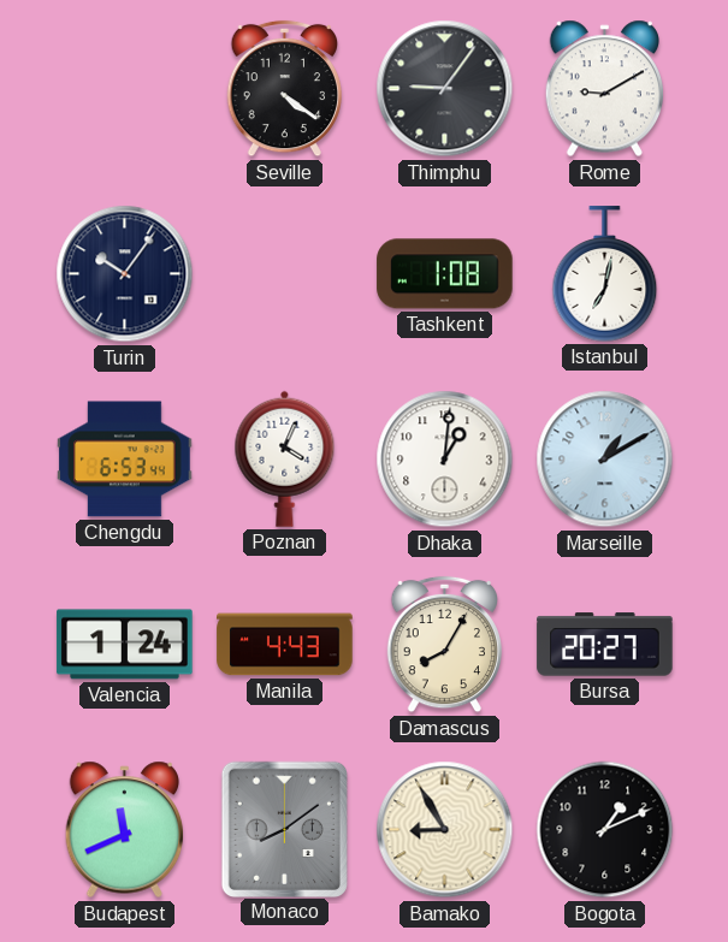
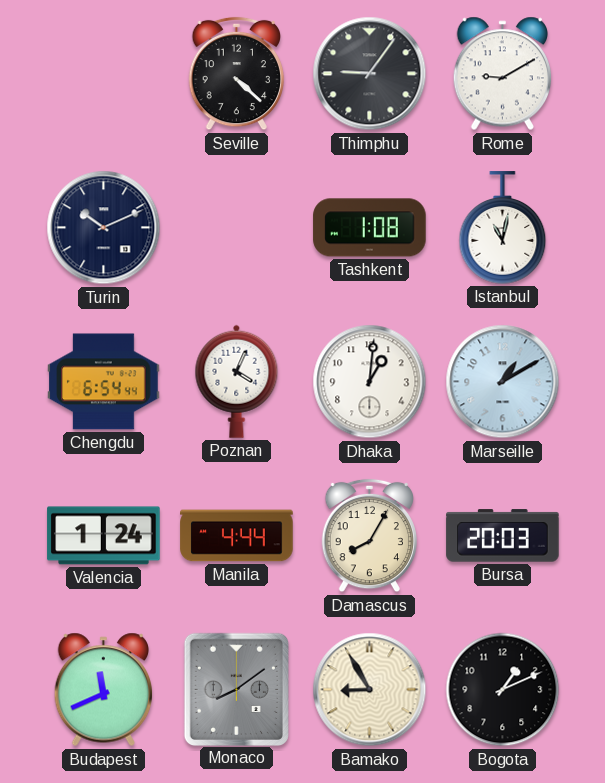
Seville: 4:21 -> 4:22
Turin: 10:06 -> 10:11
Istanbul: 7:02 -> 11:02
Chengdu: 6:53 -> 6:54
Manila: 4:43 -> 4:44
Bursa: 20:27 -> 20:03
